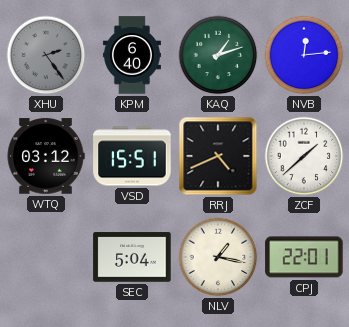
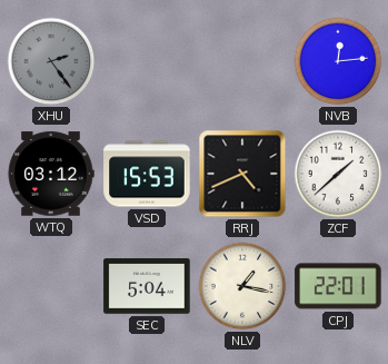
KPM: 6:40 -> none
KAQ: 1:12 -> none
VSD: 15:51 -> 15:53
